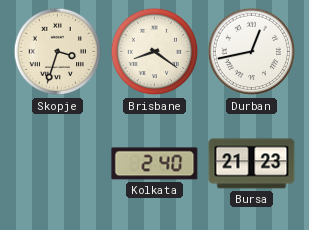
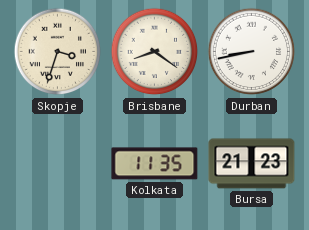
Durban: 12:43 -> 8:43
Kolkata: 2:40 -> 11:35
